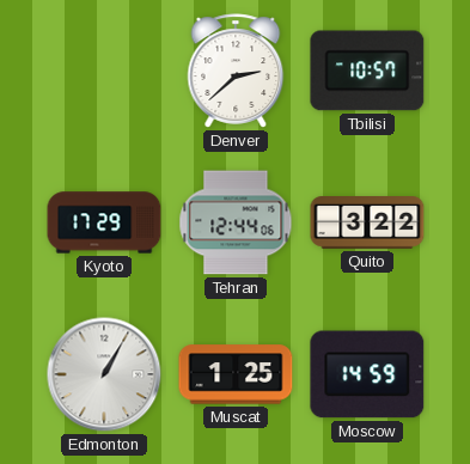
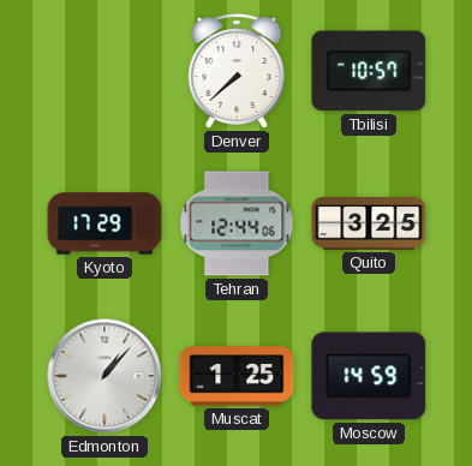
Denver: 2:38 -> 7:38
Quito: 3:22 -> 3:25
Edmonton: 1:05 -> 1:07
